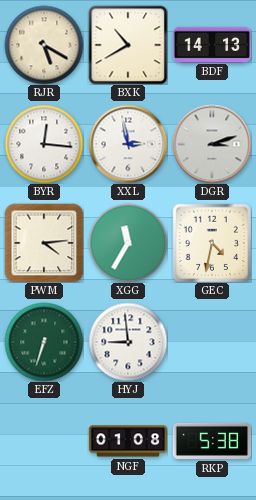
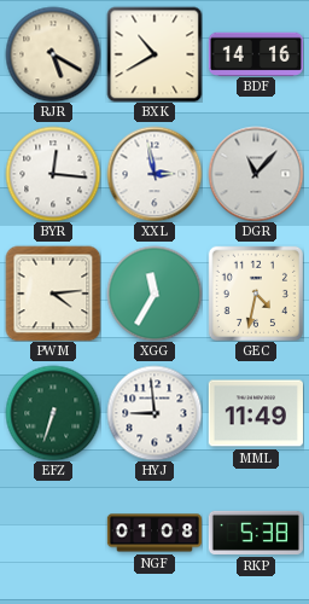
BDF: 14:13 -> 14:16
DGR: 3:12 -> 11:07
MML: none -> 11:49
